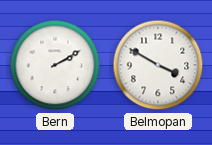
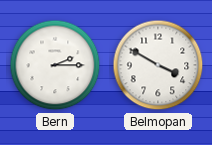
Bern: 2:10 -> 2:15
